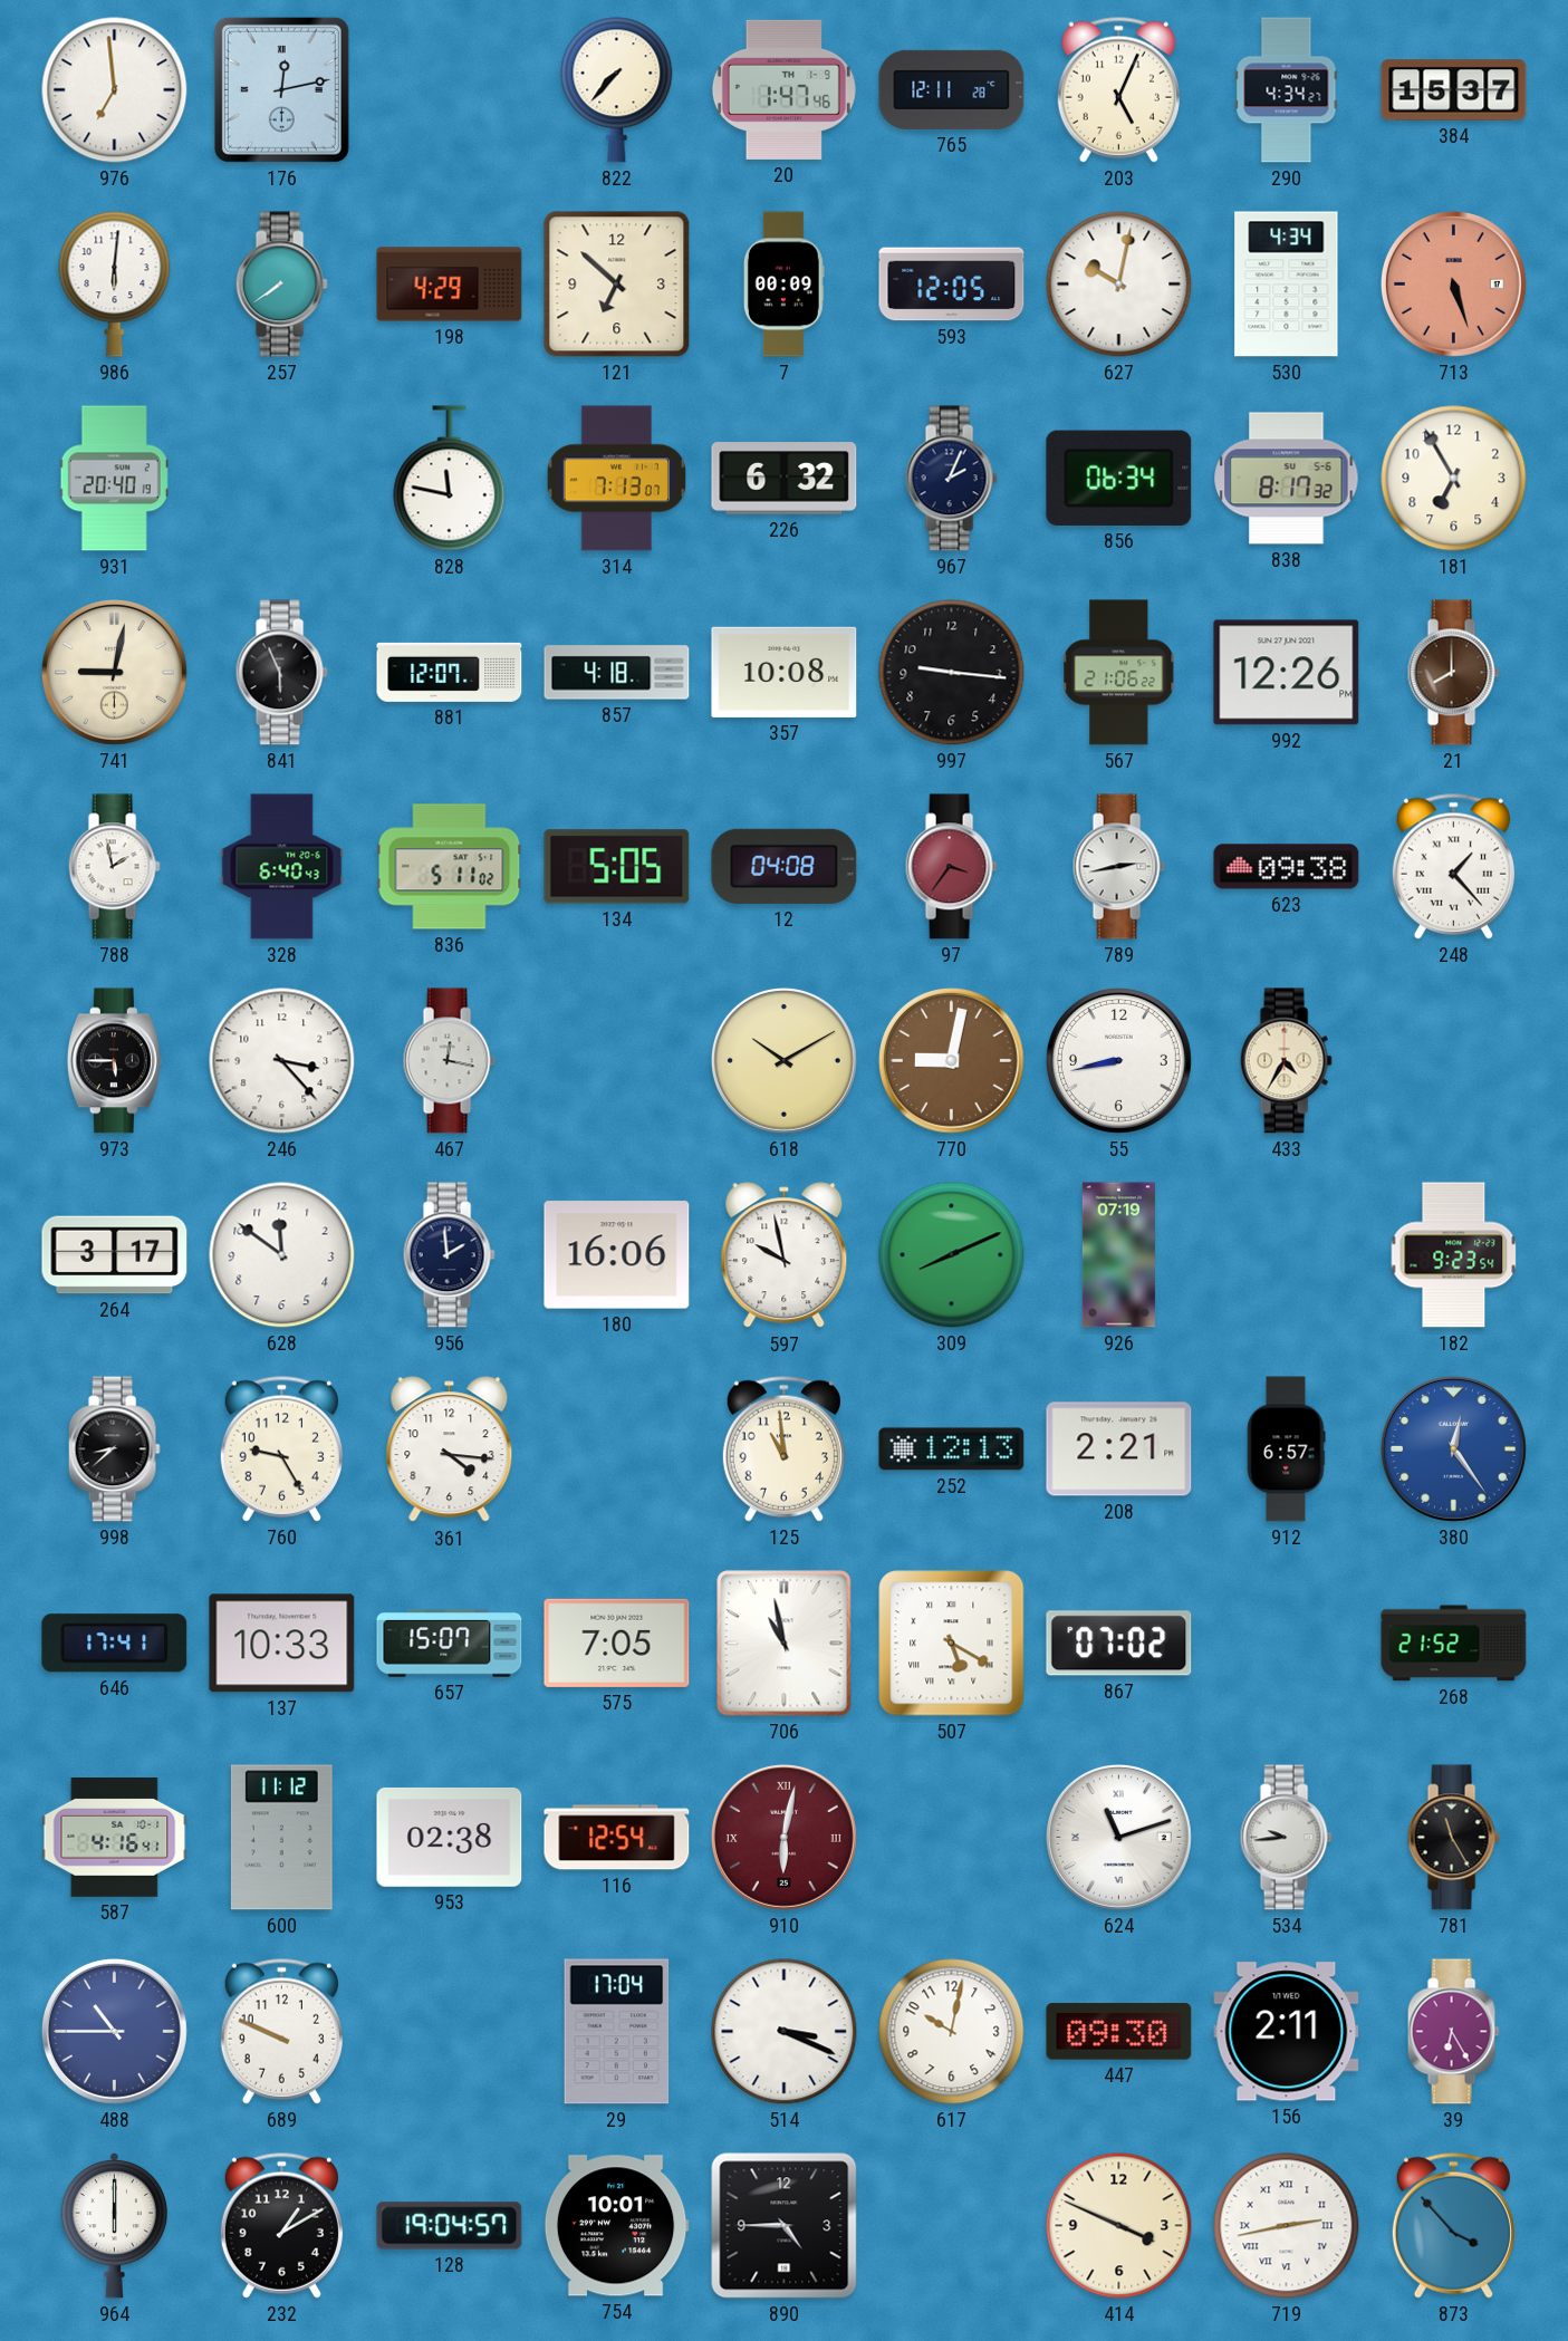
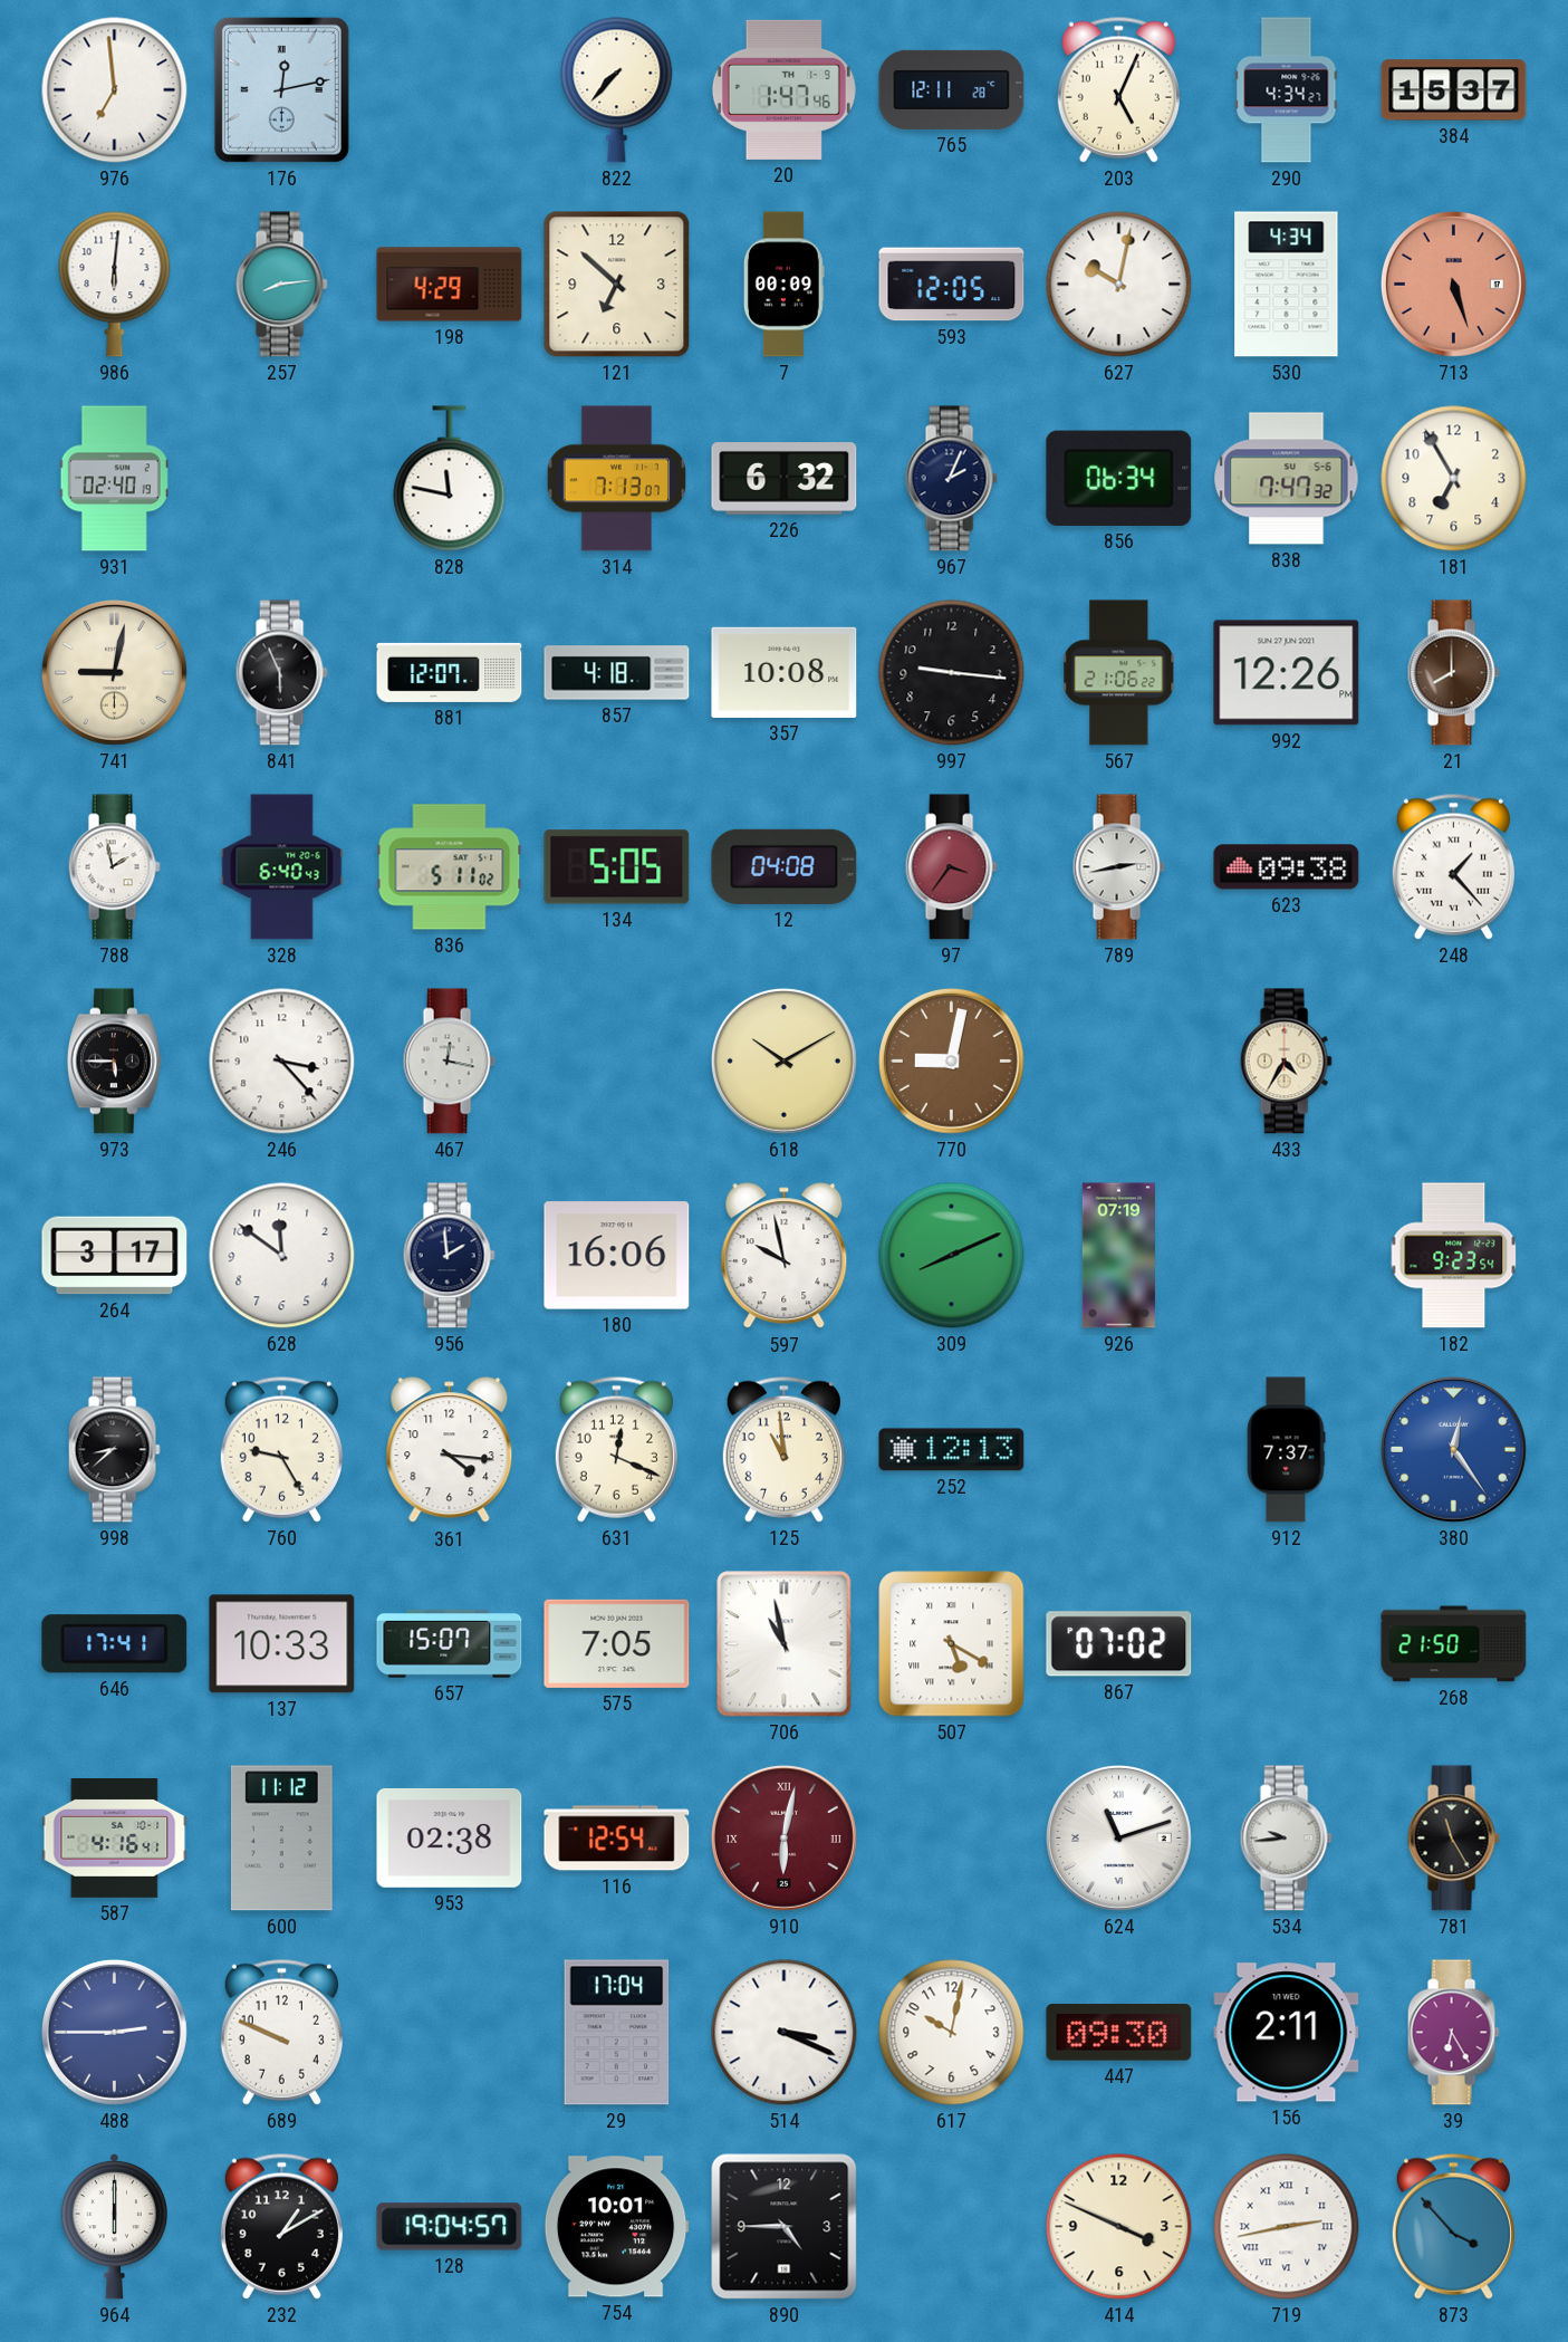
257: 7:39 -> 8:14
931: 20:40 -> 02:40
838: 8:17 -> 7:47
55: 8:43 -> none
631: none -> 12:19
208: 2:21 -> none
912: 6:57 -> 7:37
268: 21:52 -> 21:50
488: 10:45 -> 2:45
